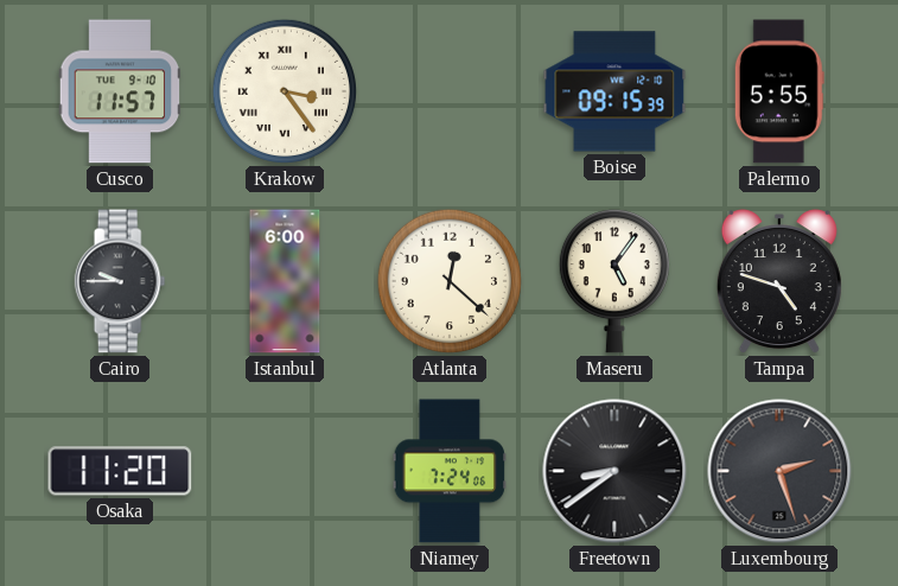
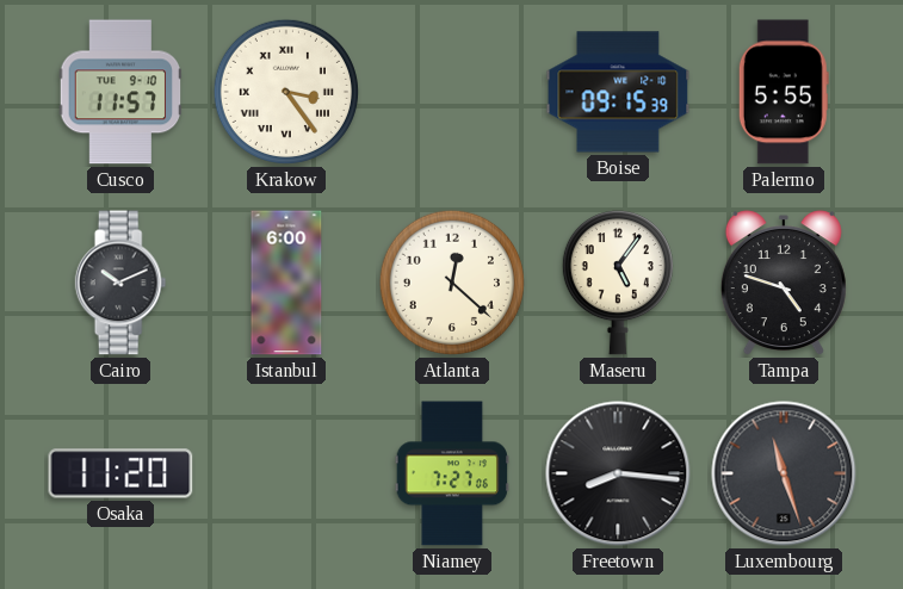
Cairo: 9:45 -> 10:11
Niamey: 7:24 -> 7:27
Freetown: 8:39 -> 8:16
Luxembourg: 2:27 -> 11:27
